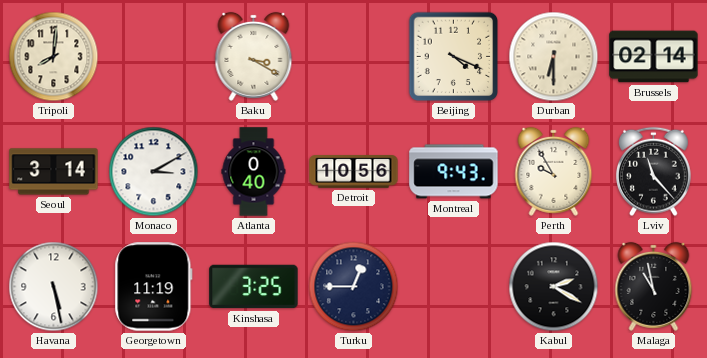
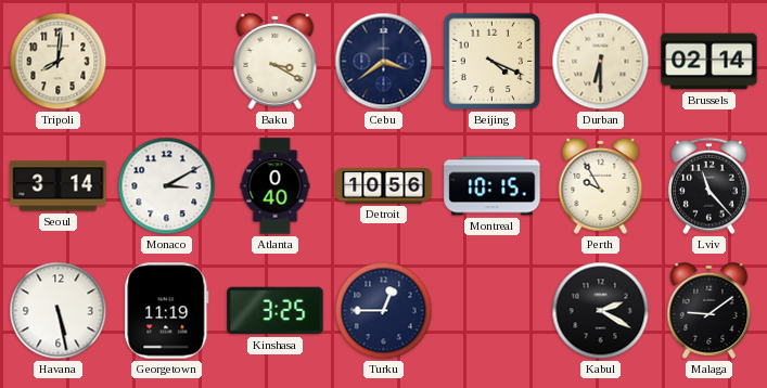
Cebu: none -> 3:39
Montreal: 9:43 -> 10:15
Malaga: 10:58 -> 9:09
